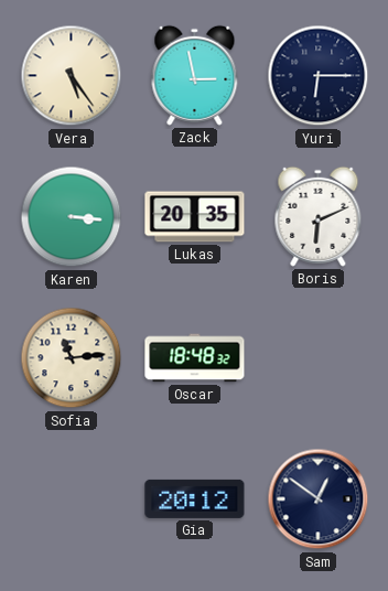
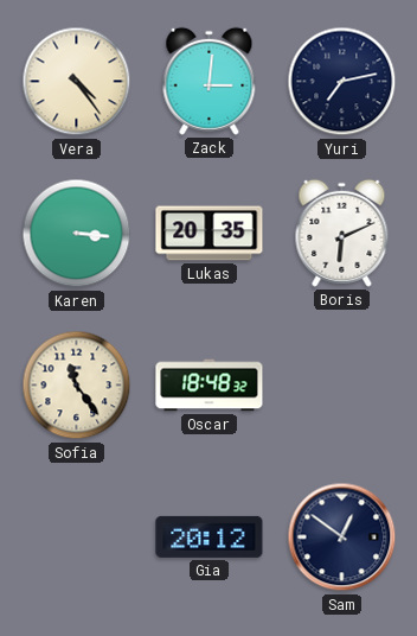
Vera: 5:24 -> 4:24
Zack: 2:58 -> 3:01
Yuri: 6:15 -> 7:13
Sofia: 11:14 -> 11:24
